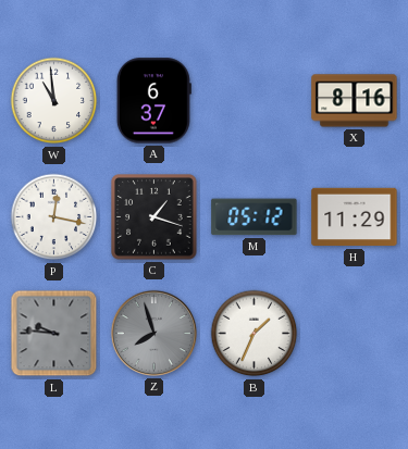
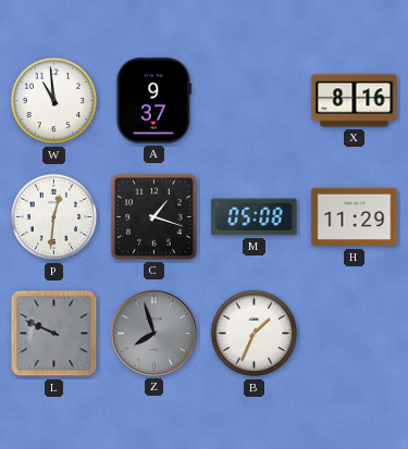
A: 6:37 -> 9:37
P: 12:17 -> 12:31
M: 05:12 -> 05:08
L: 9:46 -> 9:49
